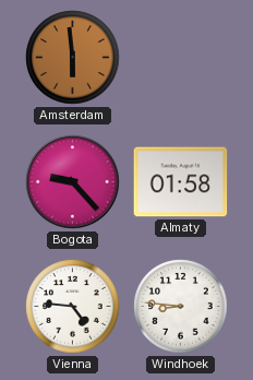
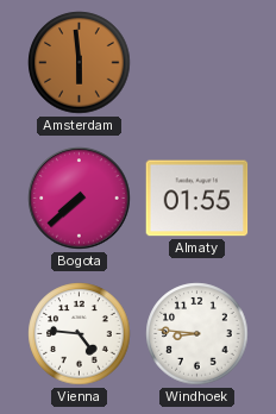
Bogota: 9:23 -> 7:38
Almaty: 01:58 -> 01:55
